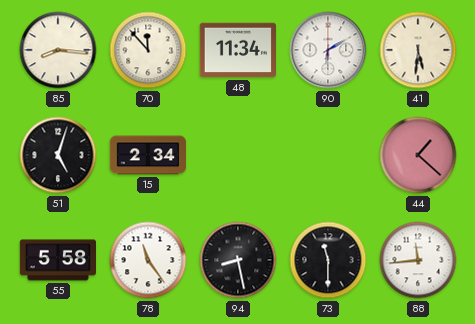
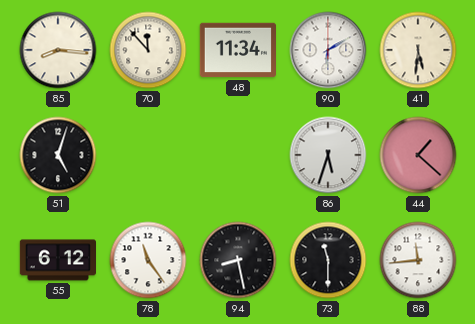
15: 2:34 -> none
86: none -> 5:33
55: 5:58 -> 6:12
